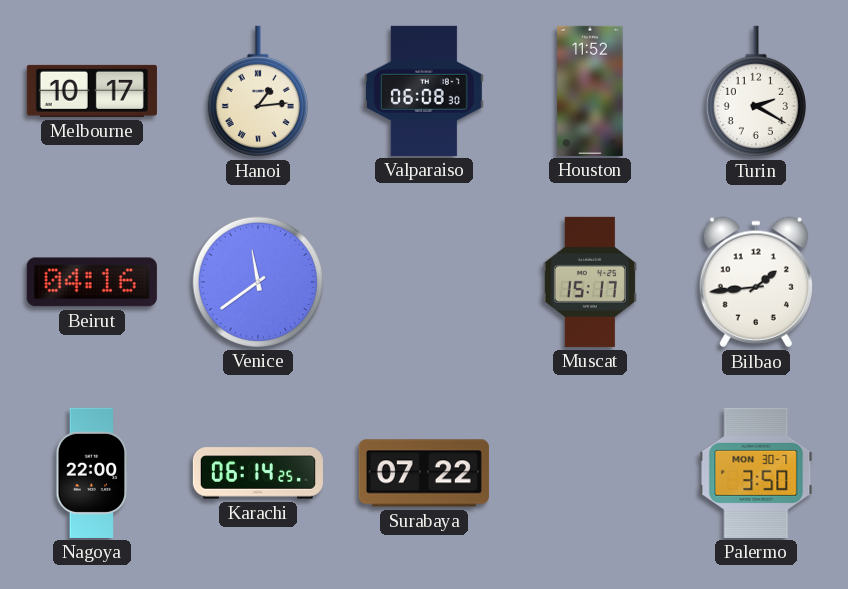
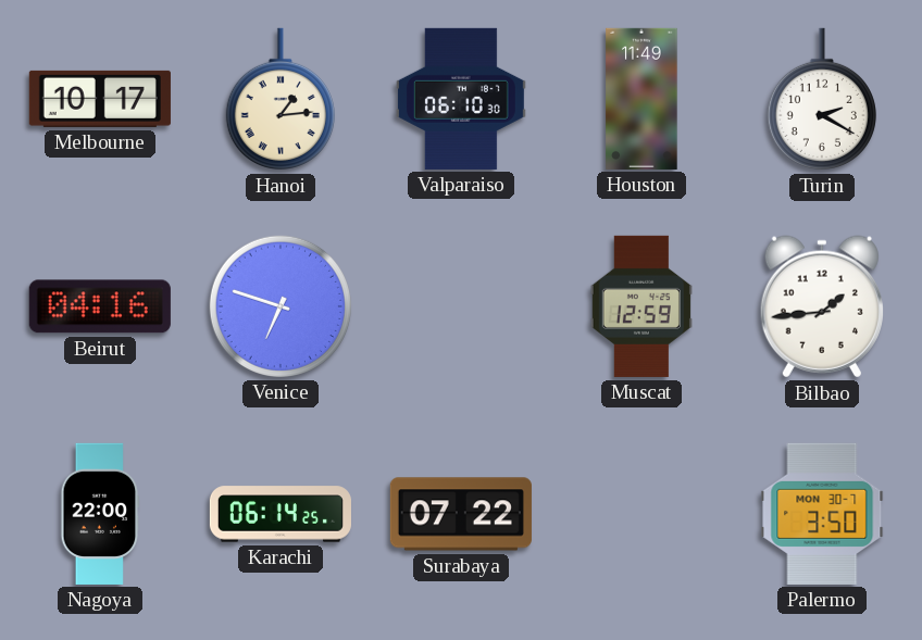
Valparaiso: 06:08 -> 06:10
Houston: 11:52 -> 11:49
Venice: 11:39 -> 6:48
Muscat: 15:17 -> 12:59
